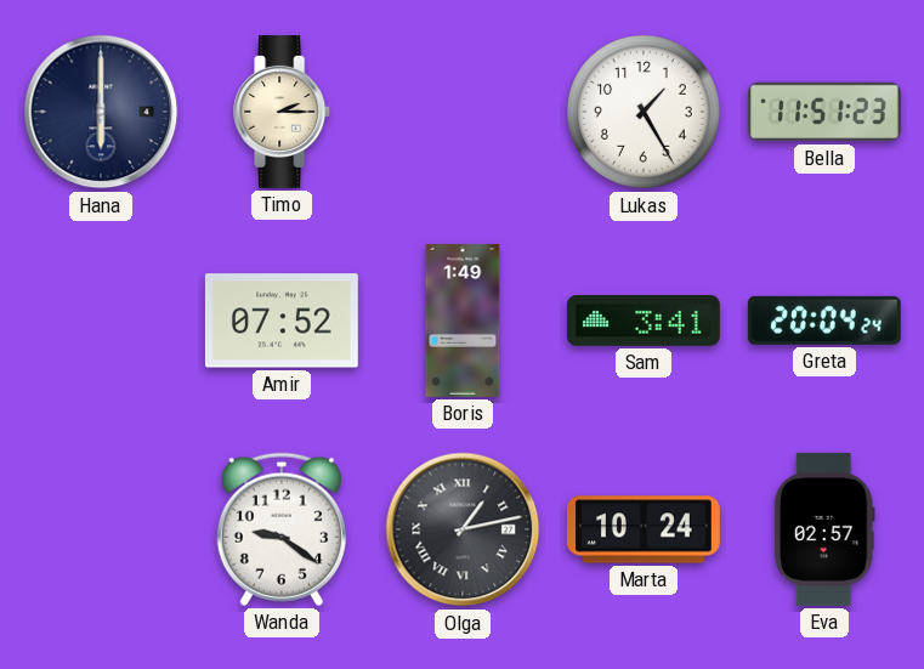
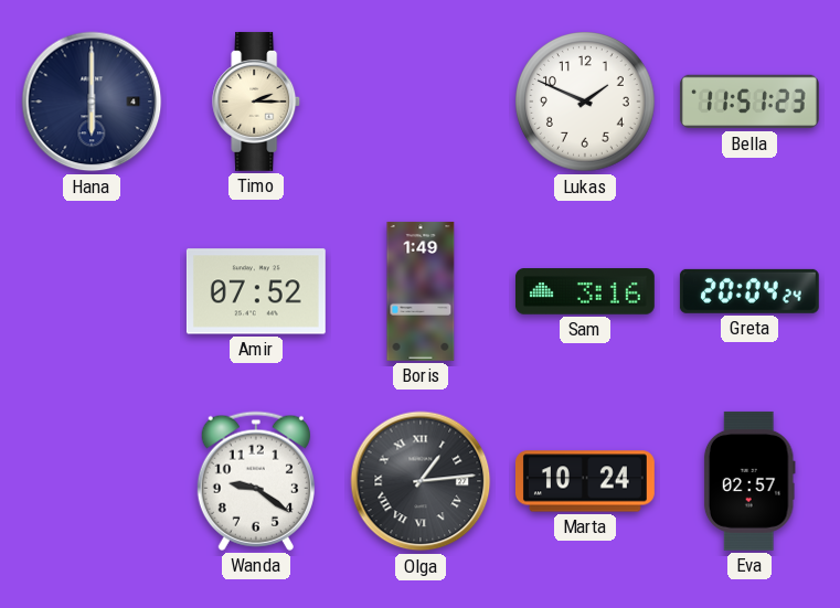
Lukas: 1:25 -> 1:49
Sam: 3:41 -> 3:16
Olga: 1:13 -> 1:14
